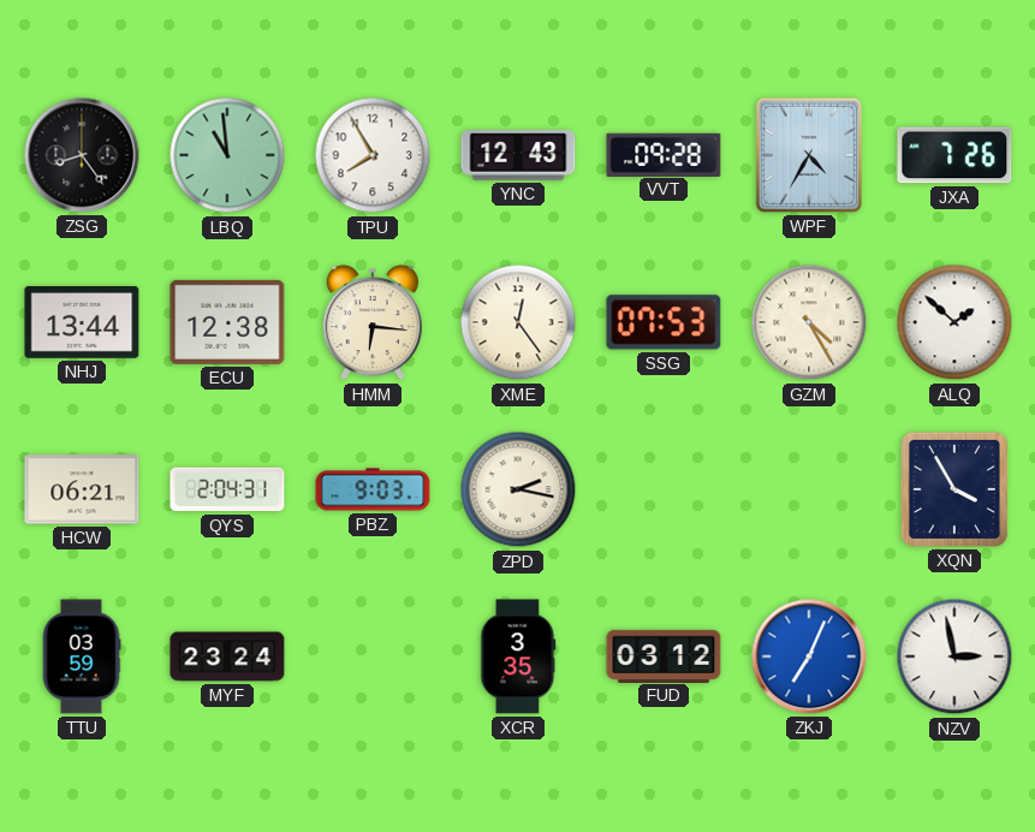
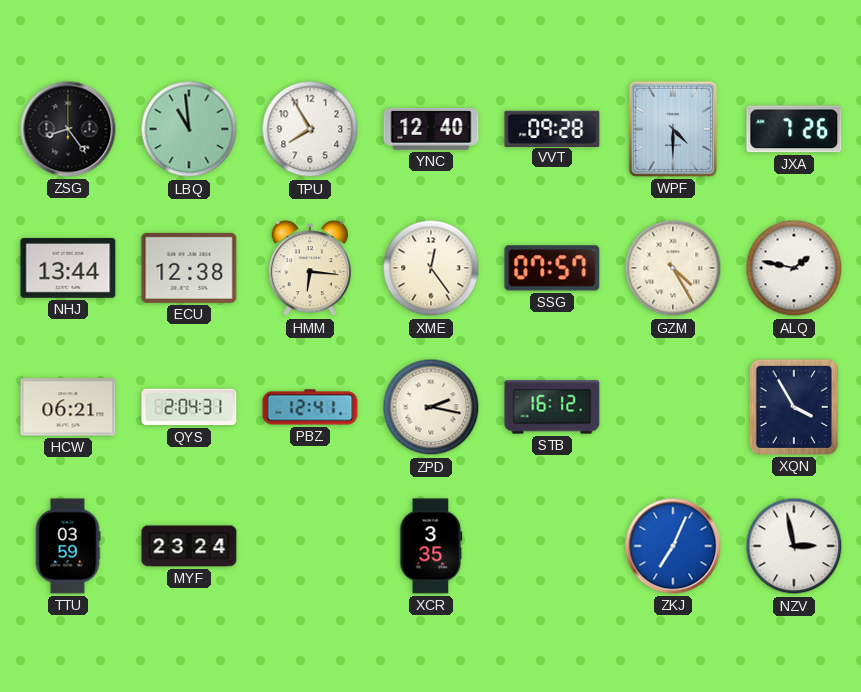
YNC: 12:43 -> 12:40
WPF: 4:35 -> 4:30
SSG: 07:53 -> 07:57
ALQ: 1:52 -> 1:47
PBZ: 9:03 -> 12:41
STB: none -> 16:12
FUD: 03:12 -> none
